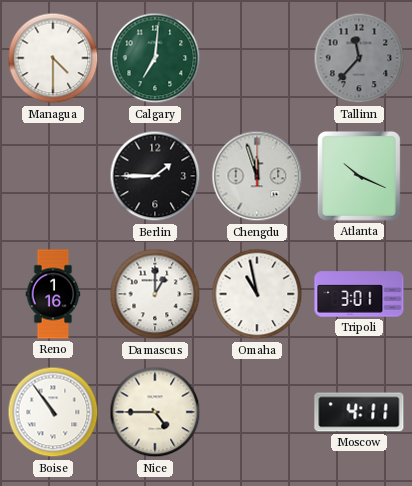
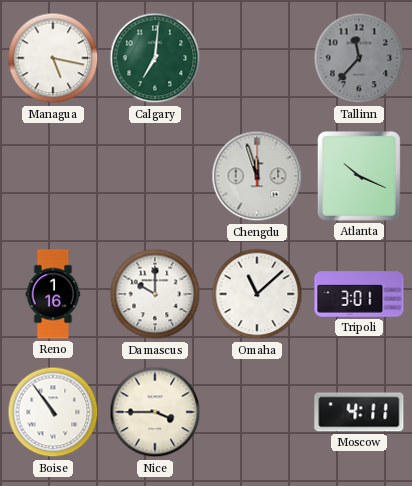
Managua: 4:30 -> 5:17
Berlin: 1:45 -> none
Damascus: 1:00 -> 10:00
Omaha: 10:58 -> 11:08
Nice: 4:45 -> 3:45
